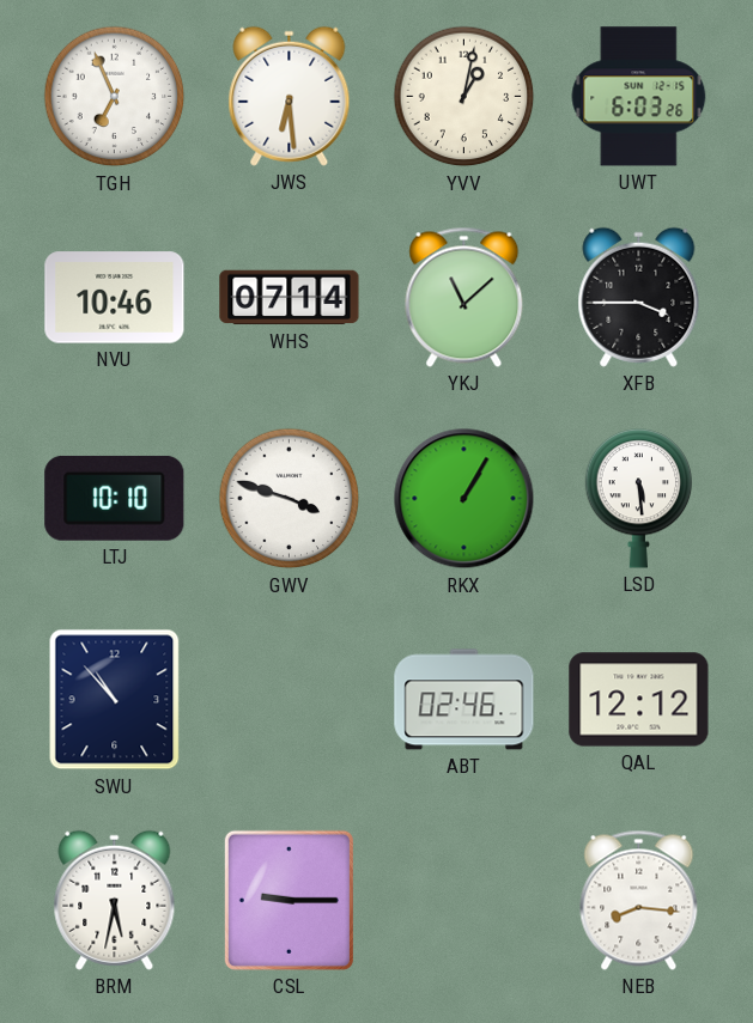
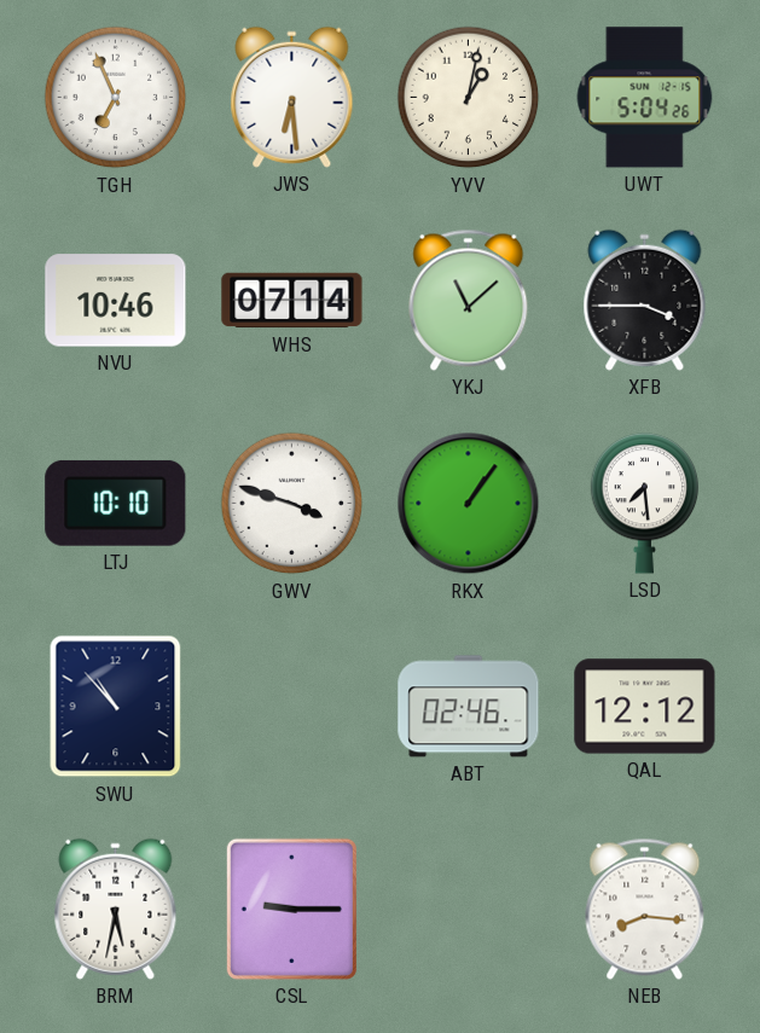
UWT: 6:03 -> 5:04
RKX: 1:05 -> 1:06
LSD: 5:29 -> 7:29
